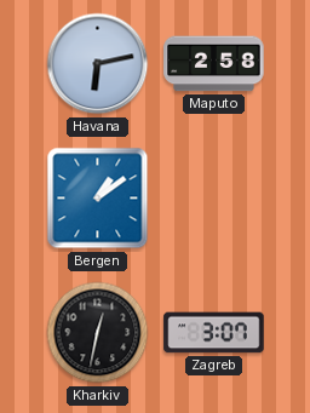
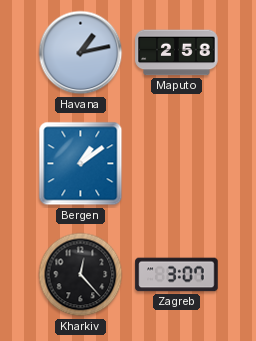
Havana: 6:13 -> 1:13
Kharkiv: 12:32 -> 12:23
